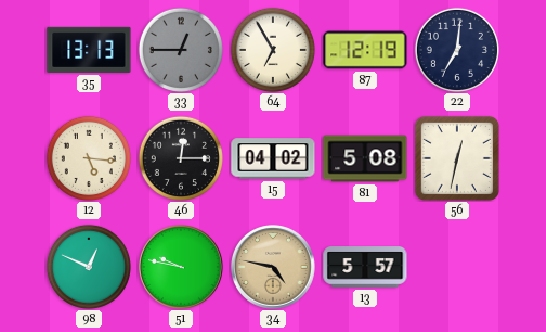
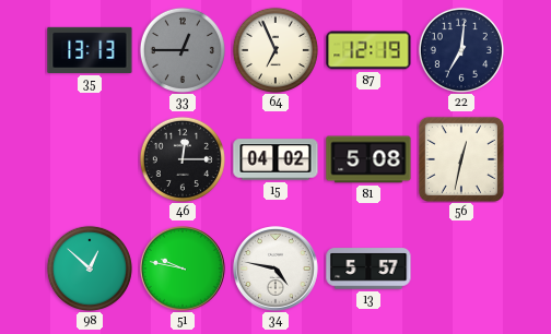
64: 6:55 -> 6:56
12: 5:16 -> none
98: 12:49 -> 12:52
34 dial: champagne -> white
